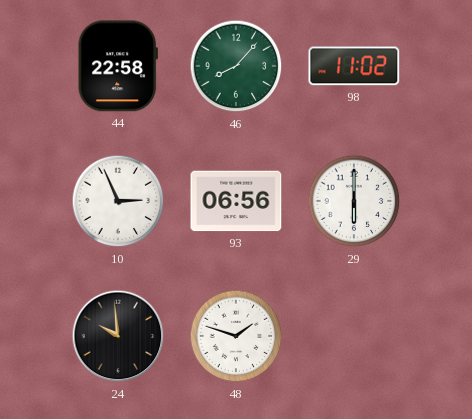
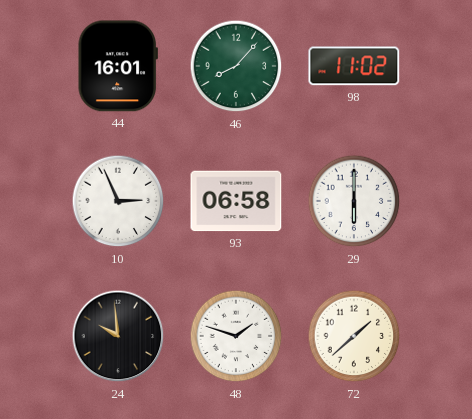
44: 22:58 -> 16:01
93: 06:56 -> 06:58
72: none -> 1:38
